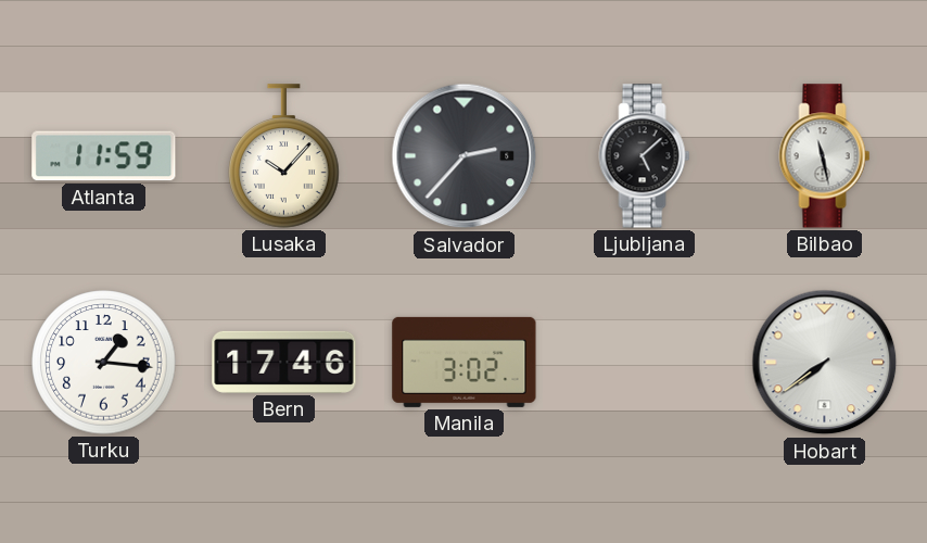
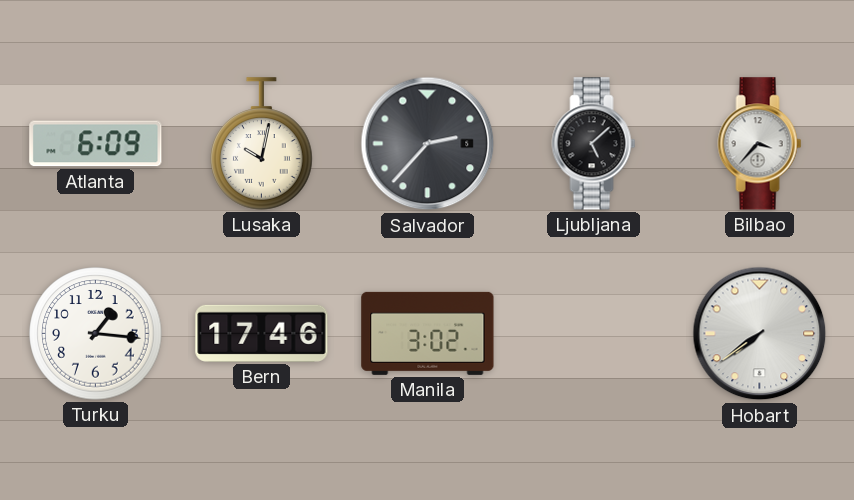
Atlanta: 11:59 -> 6:09
Lusaka: 10:07 -> 10:02
Bilbao: 11:28 -> 3:37
